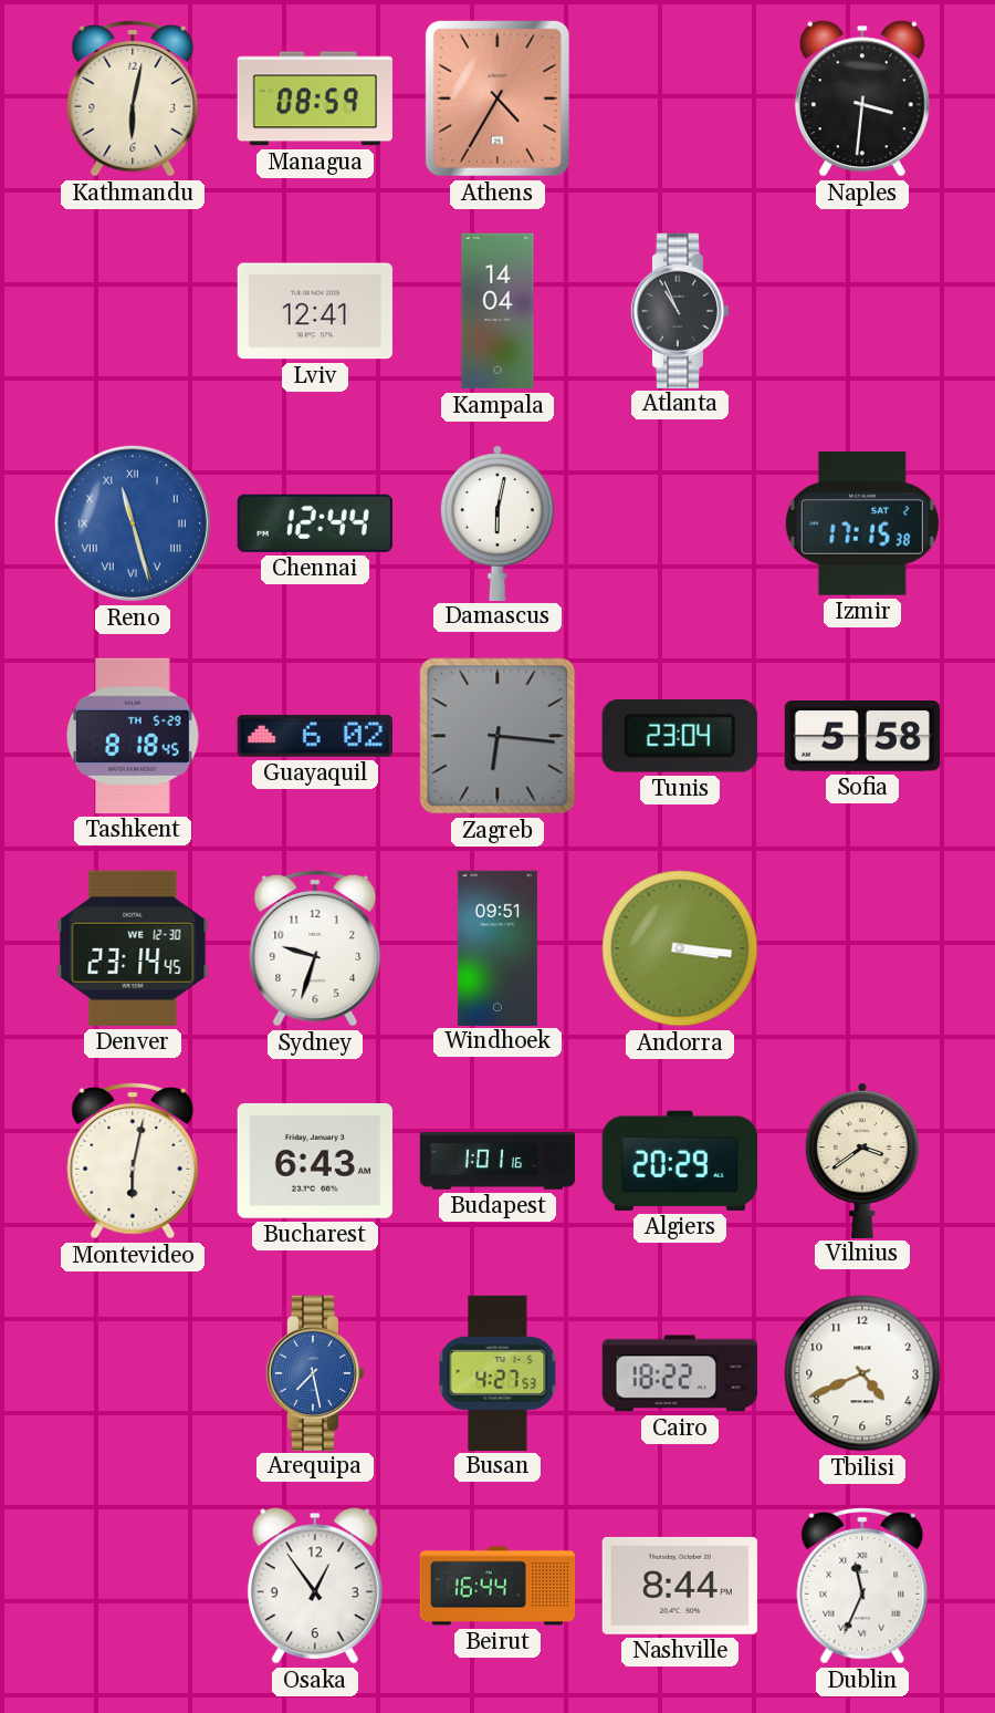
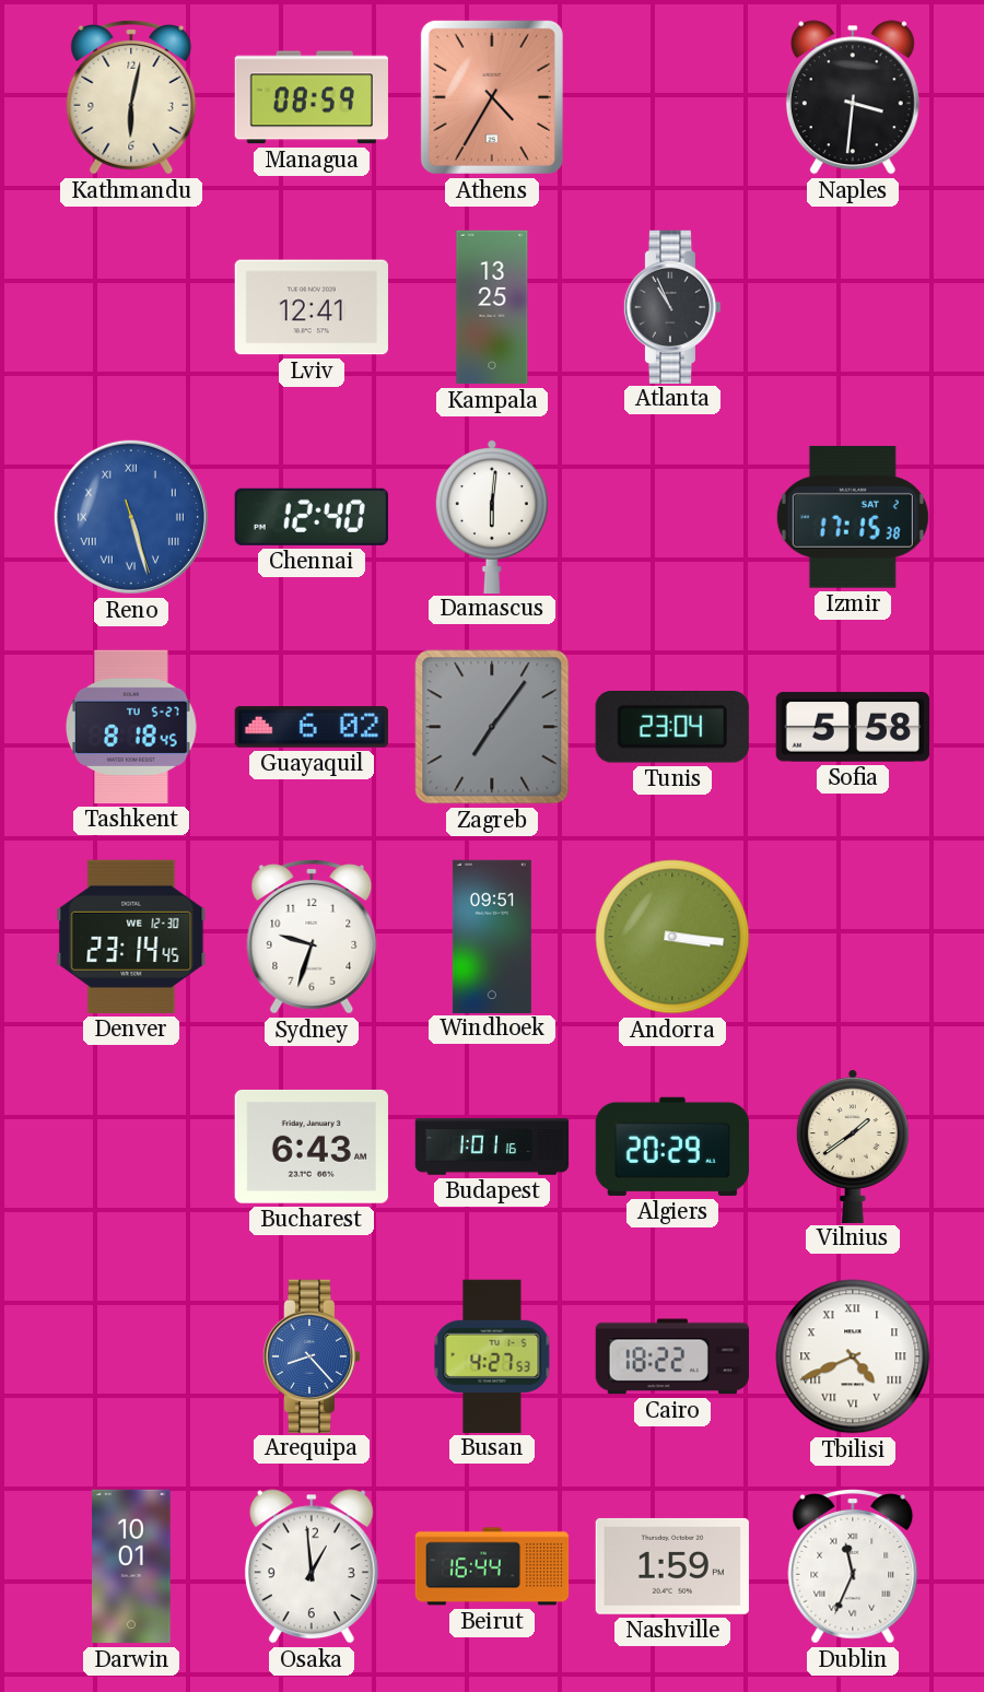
Kampala: 14:04 -> 13:25
Reno: 11:27 -> 5:27
Chennai: 12:44 -> 12:40
Damascus: 6:02 -> 6:01
Tashkent date: TH 5-29 -> TU 5-27
Zagreb: 6:16 -> 7:06
Montevideo: 6:02 -> none
Vilnius: 3:39 -> 1:39
Arequipa: 7:28 -> 8:23
Tbilisi numerals: Arabic -> Roman
Darwin: none -> 10:01
Osaka: 12:54 -> 12:59
Nashville: 8:44 -> 1:59
